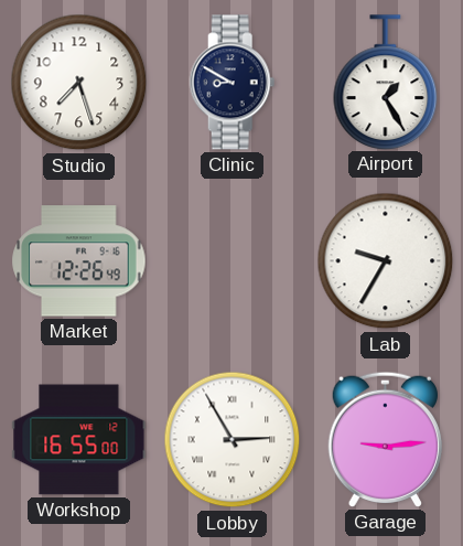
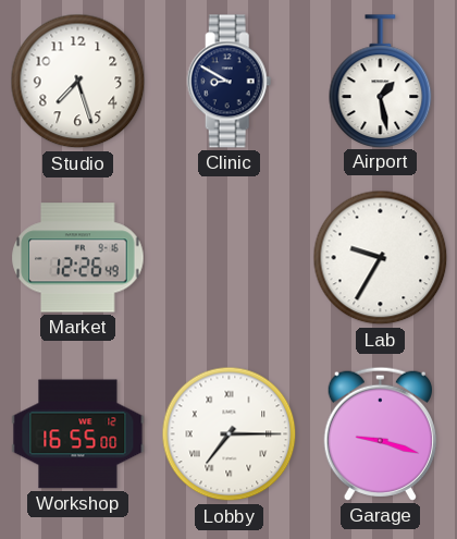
Airport: 1:25 -> 1:28
Lobby: 2:55 -> 7:15
Garage: 9:14 -> 9:18
